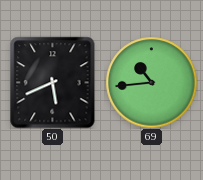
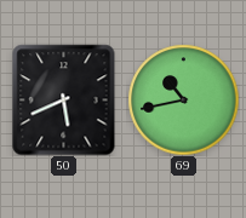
69: 10:44 -> 10:43
